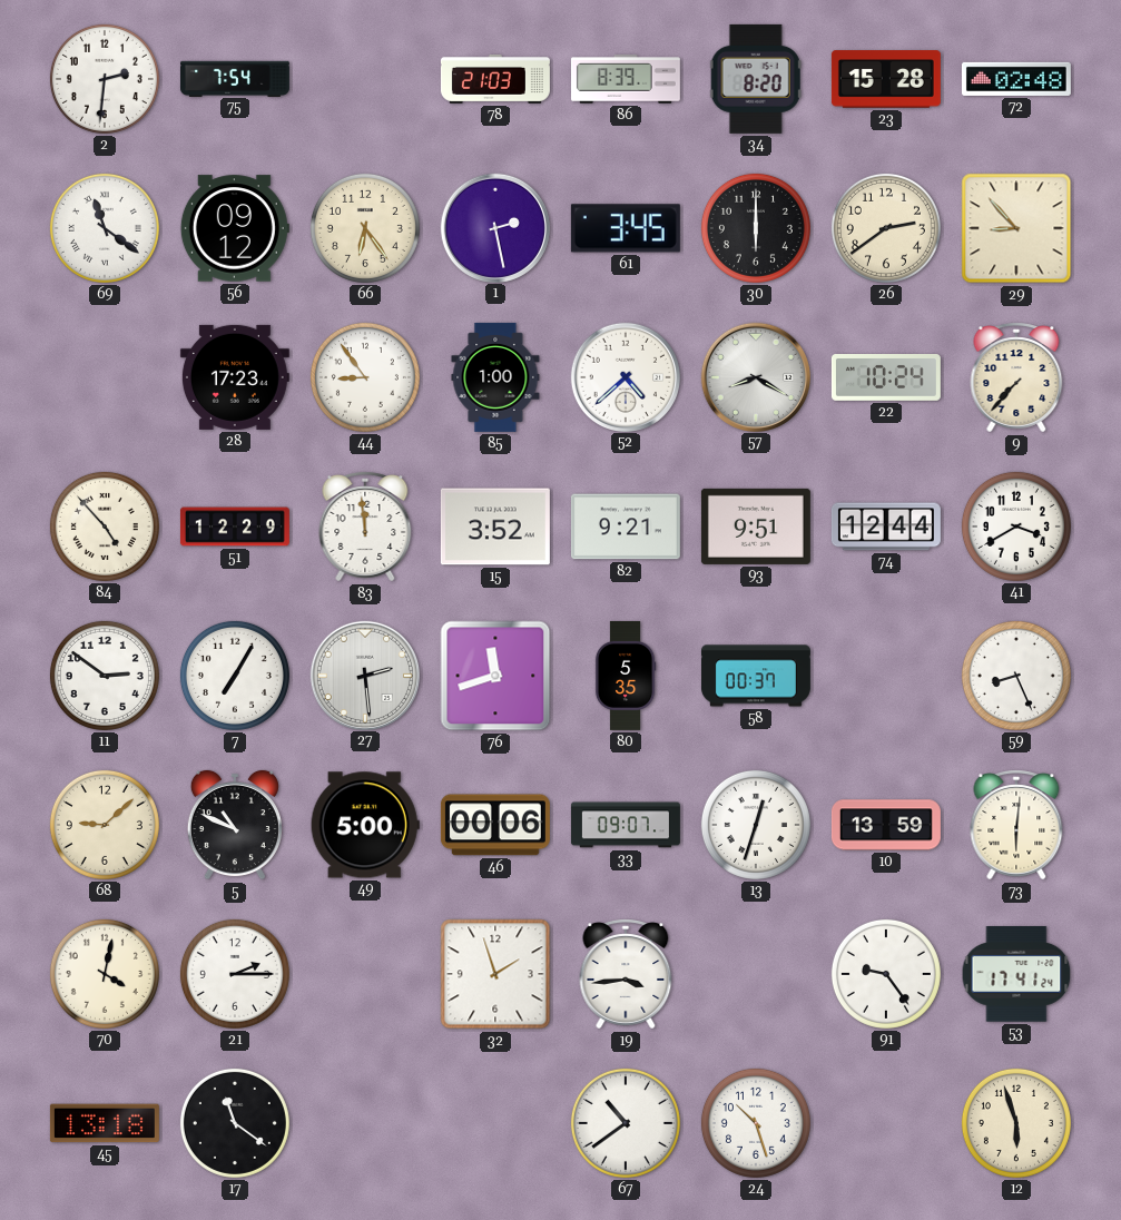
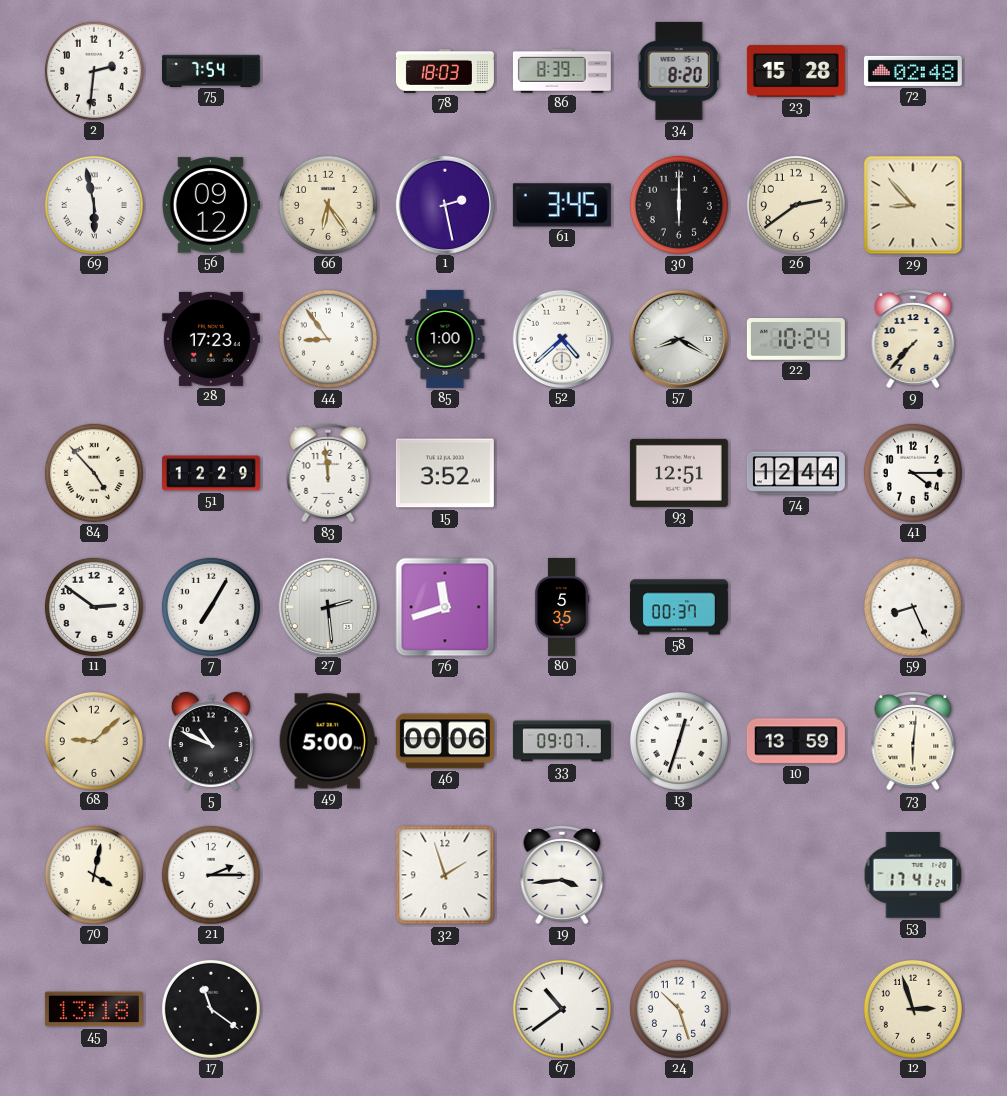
78: 21:03 -> 18:03
69: 11:21 -> 5:58
82: 9:21 -> none
93: 9:51 -> 12:51
41: 3:40 -> 4:15
91: 9:24 -> none
12: 5:57 -> 2:57
